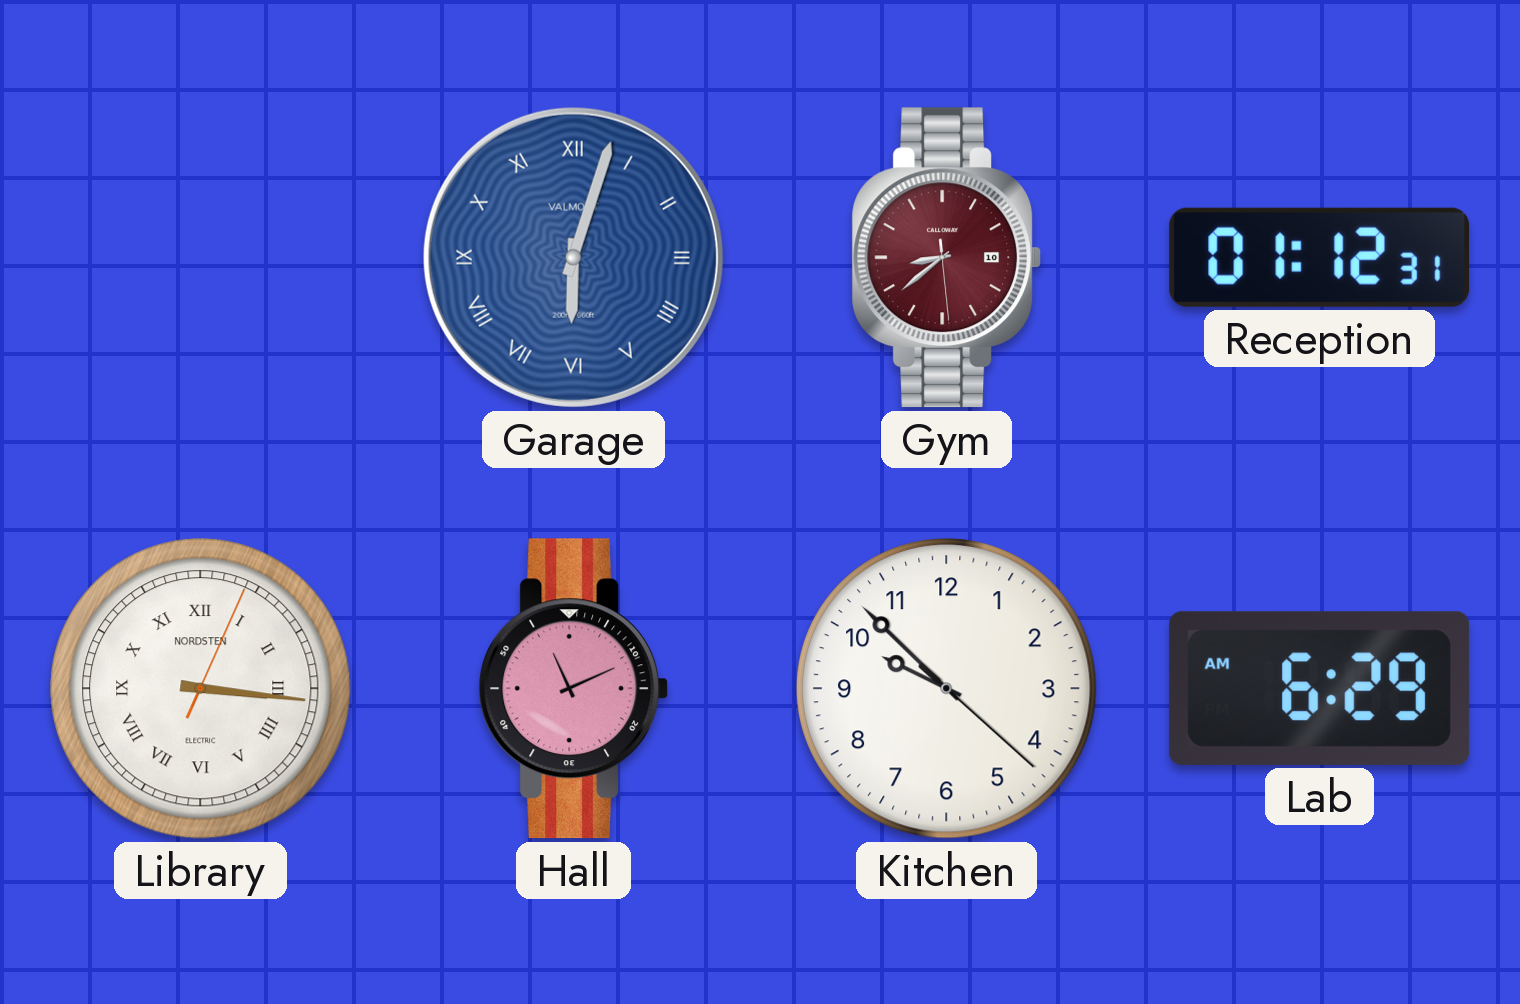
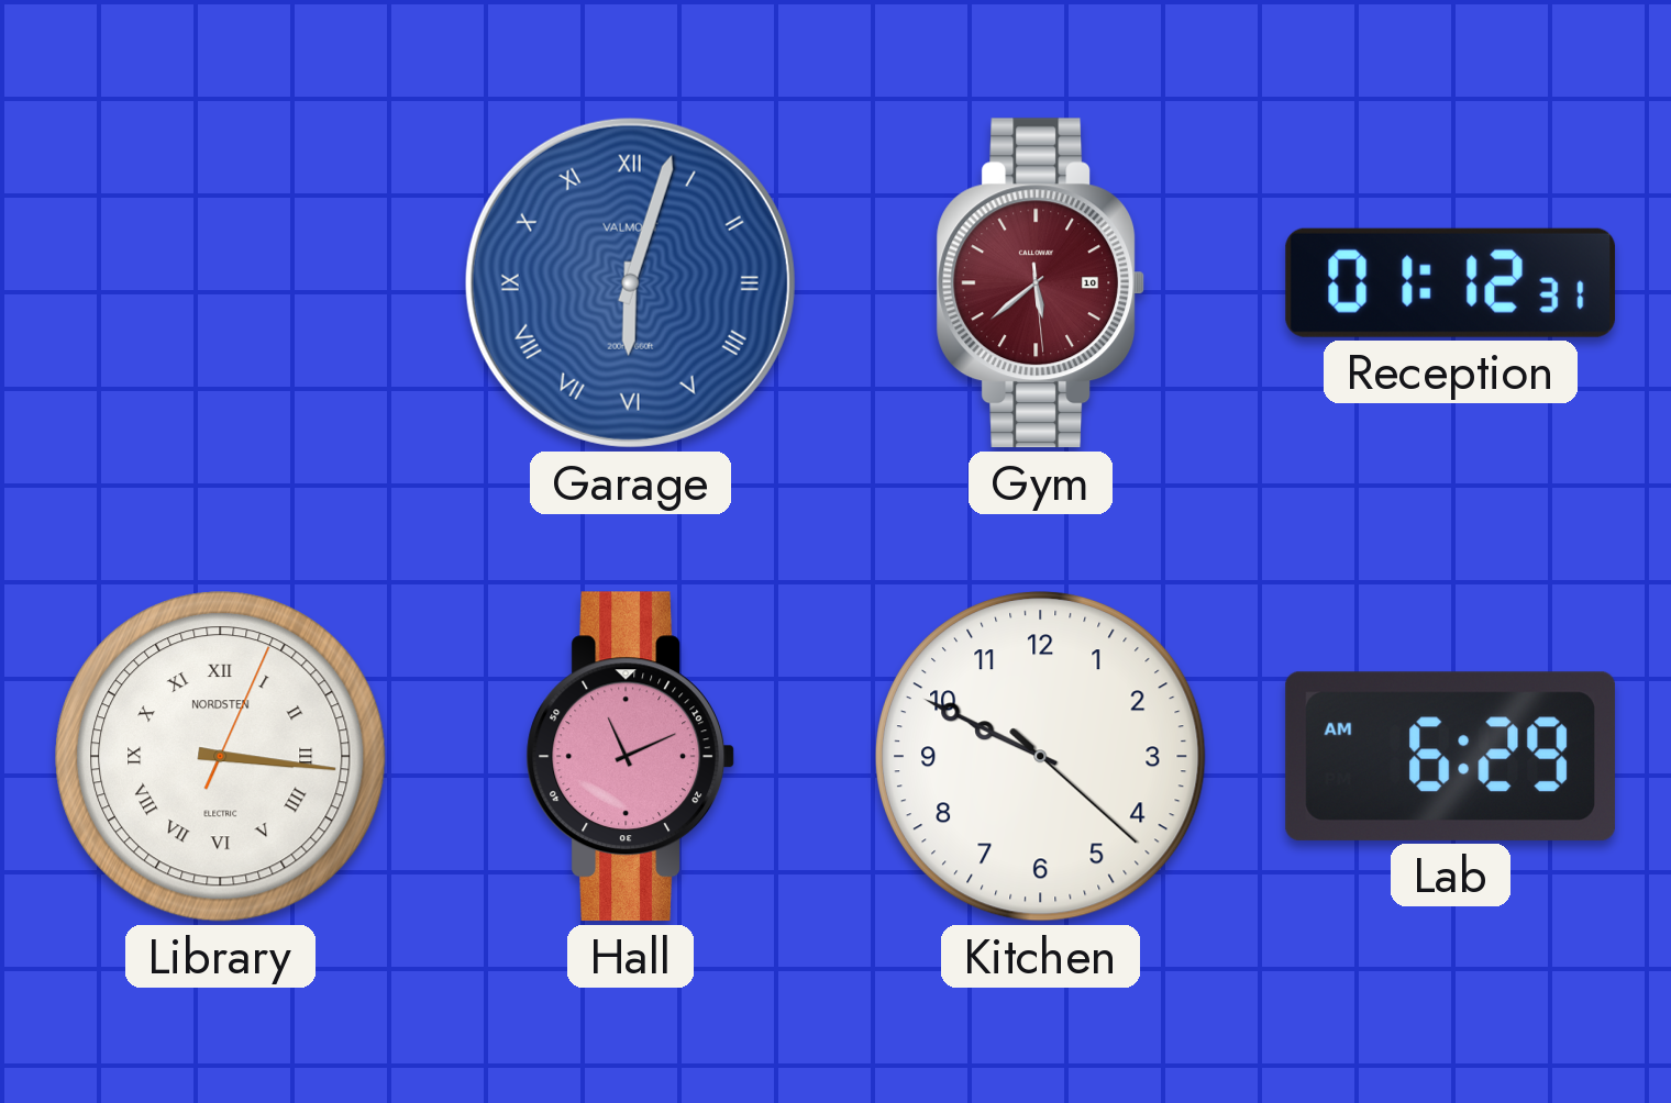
Gym: 8:38 -> 5:38
Kitchen: 9:52 -> 9:49
